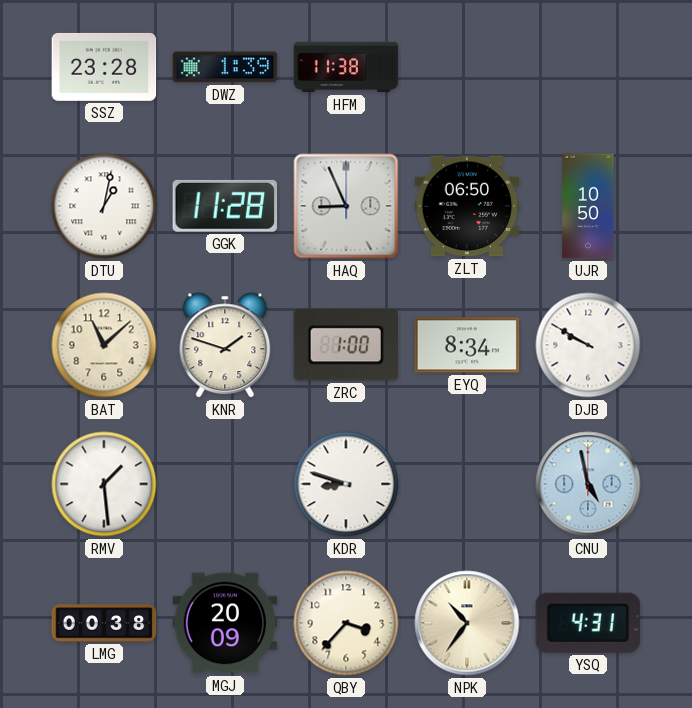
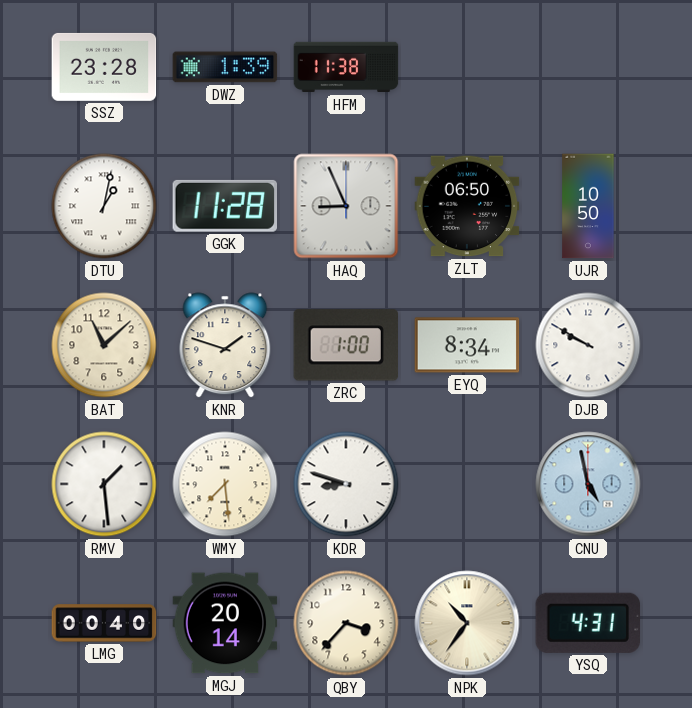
WMY: none -> 7:29
LMG: 00:38 -> 00:40
MGJ: 20:09 -> 20:14
